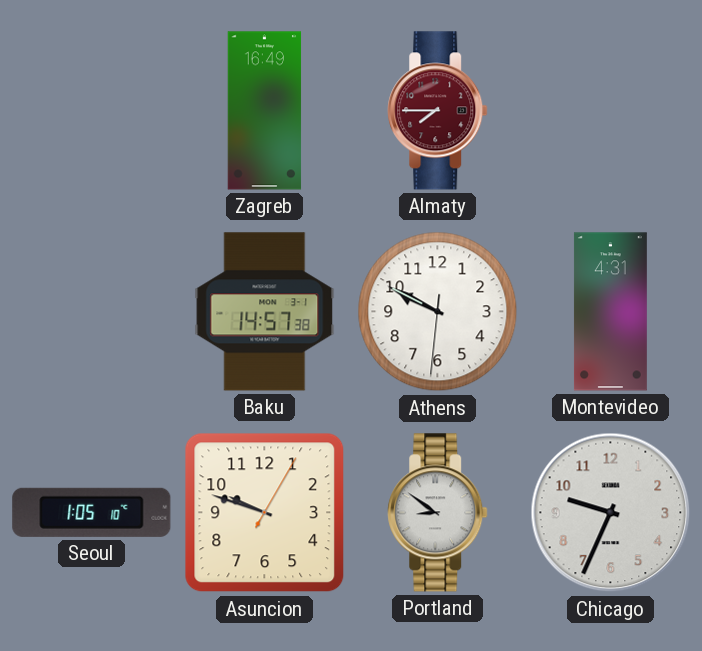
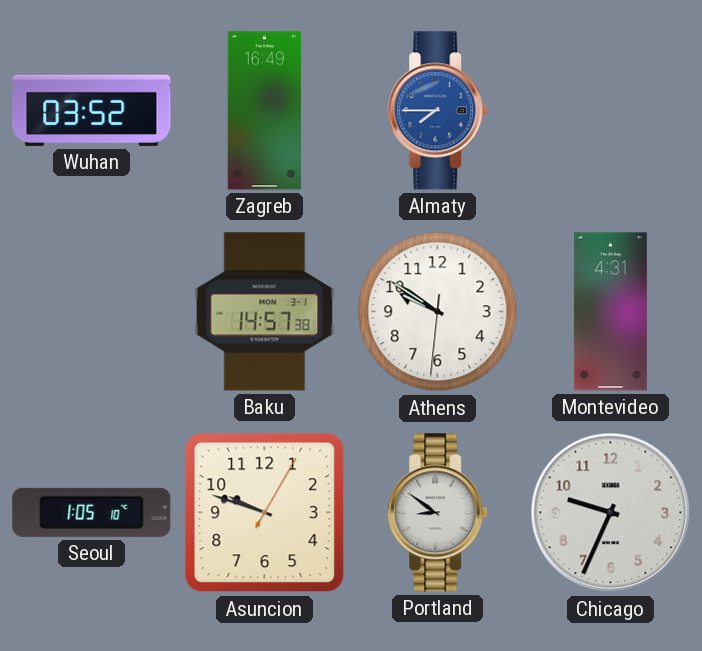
Wuhan: none -> 03:52
Almaty dial: burgundy -> blue
Athens: 9:49 -> 9:50
